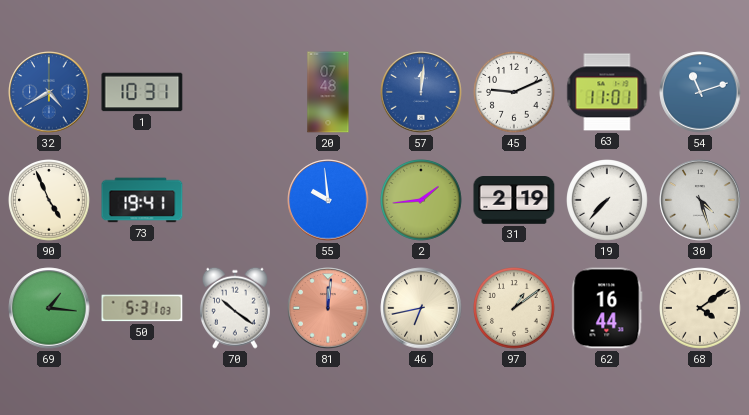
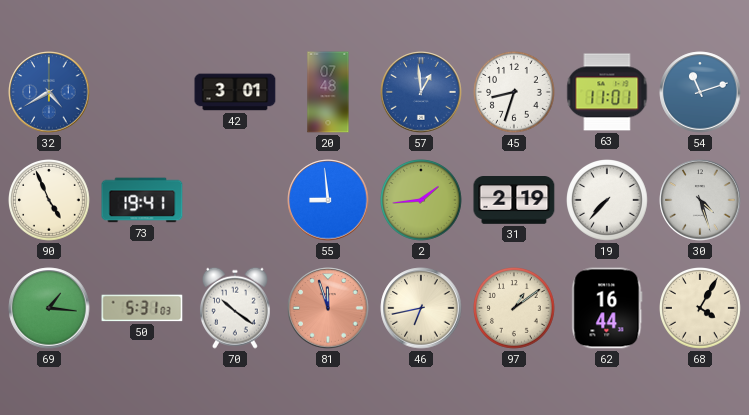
1: 10:31 -> none
42: none -> 3:01
57: 12:01 -> 12:59
45: 9:11 -> 8:33
55: 9:59 -> 8:59
81: 12:01 -> 11:57
68: 4:09 -> 4:05
